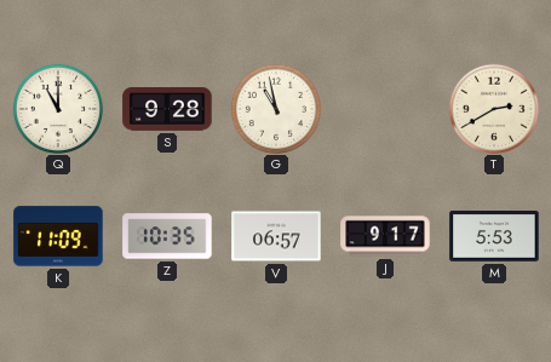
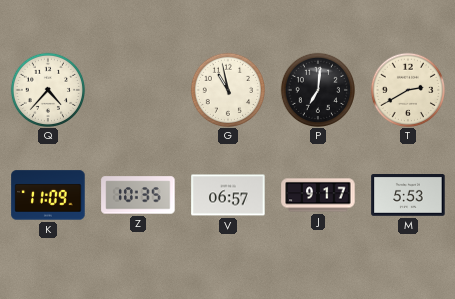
Q: 11:00 -> 4:37
S: 9:28 -> none
P: none -> 7:01
